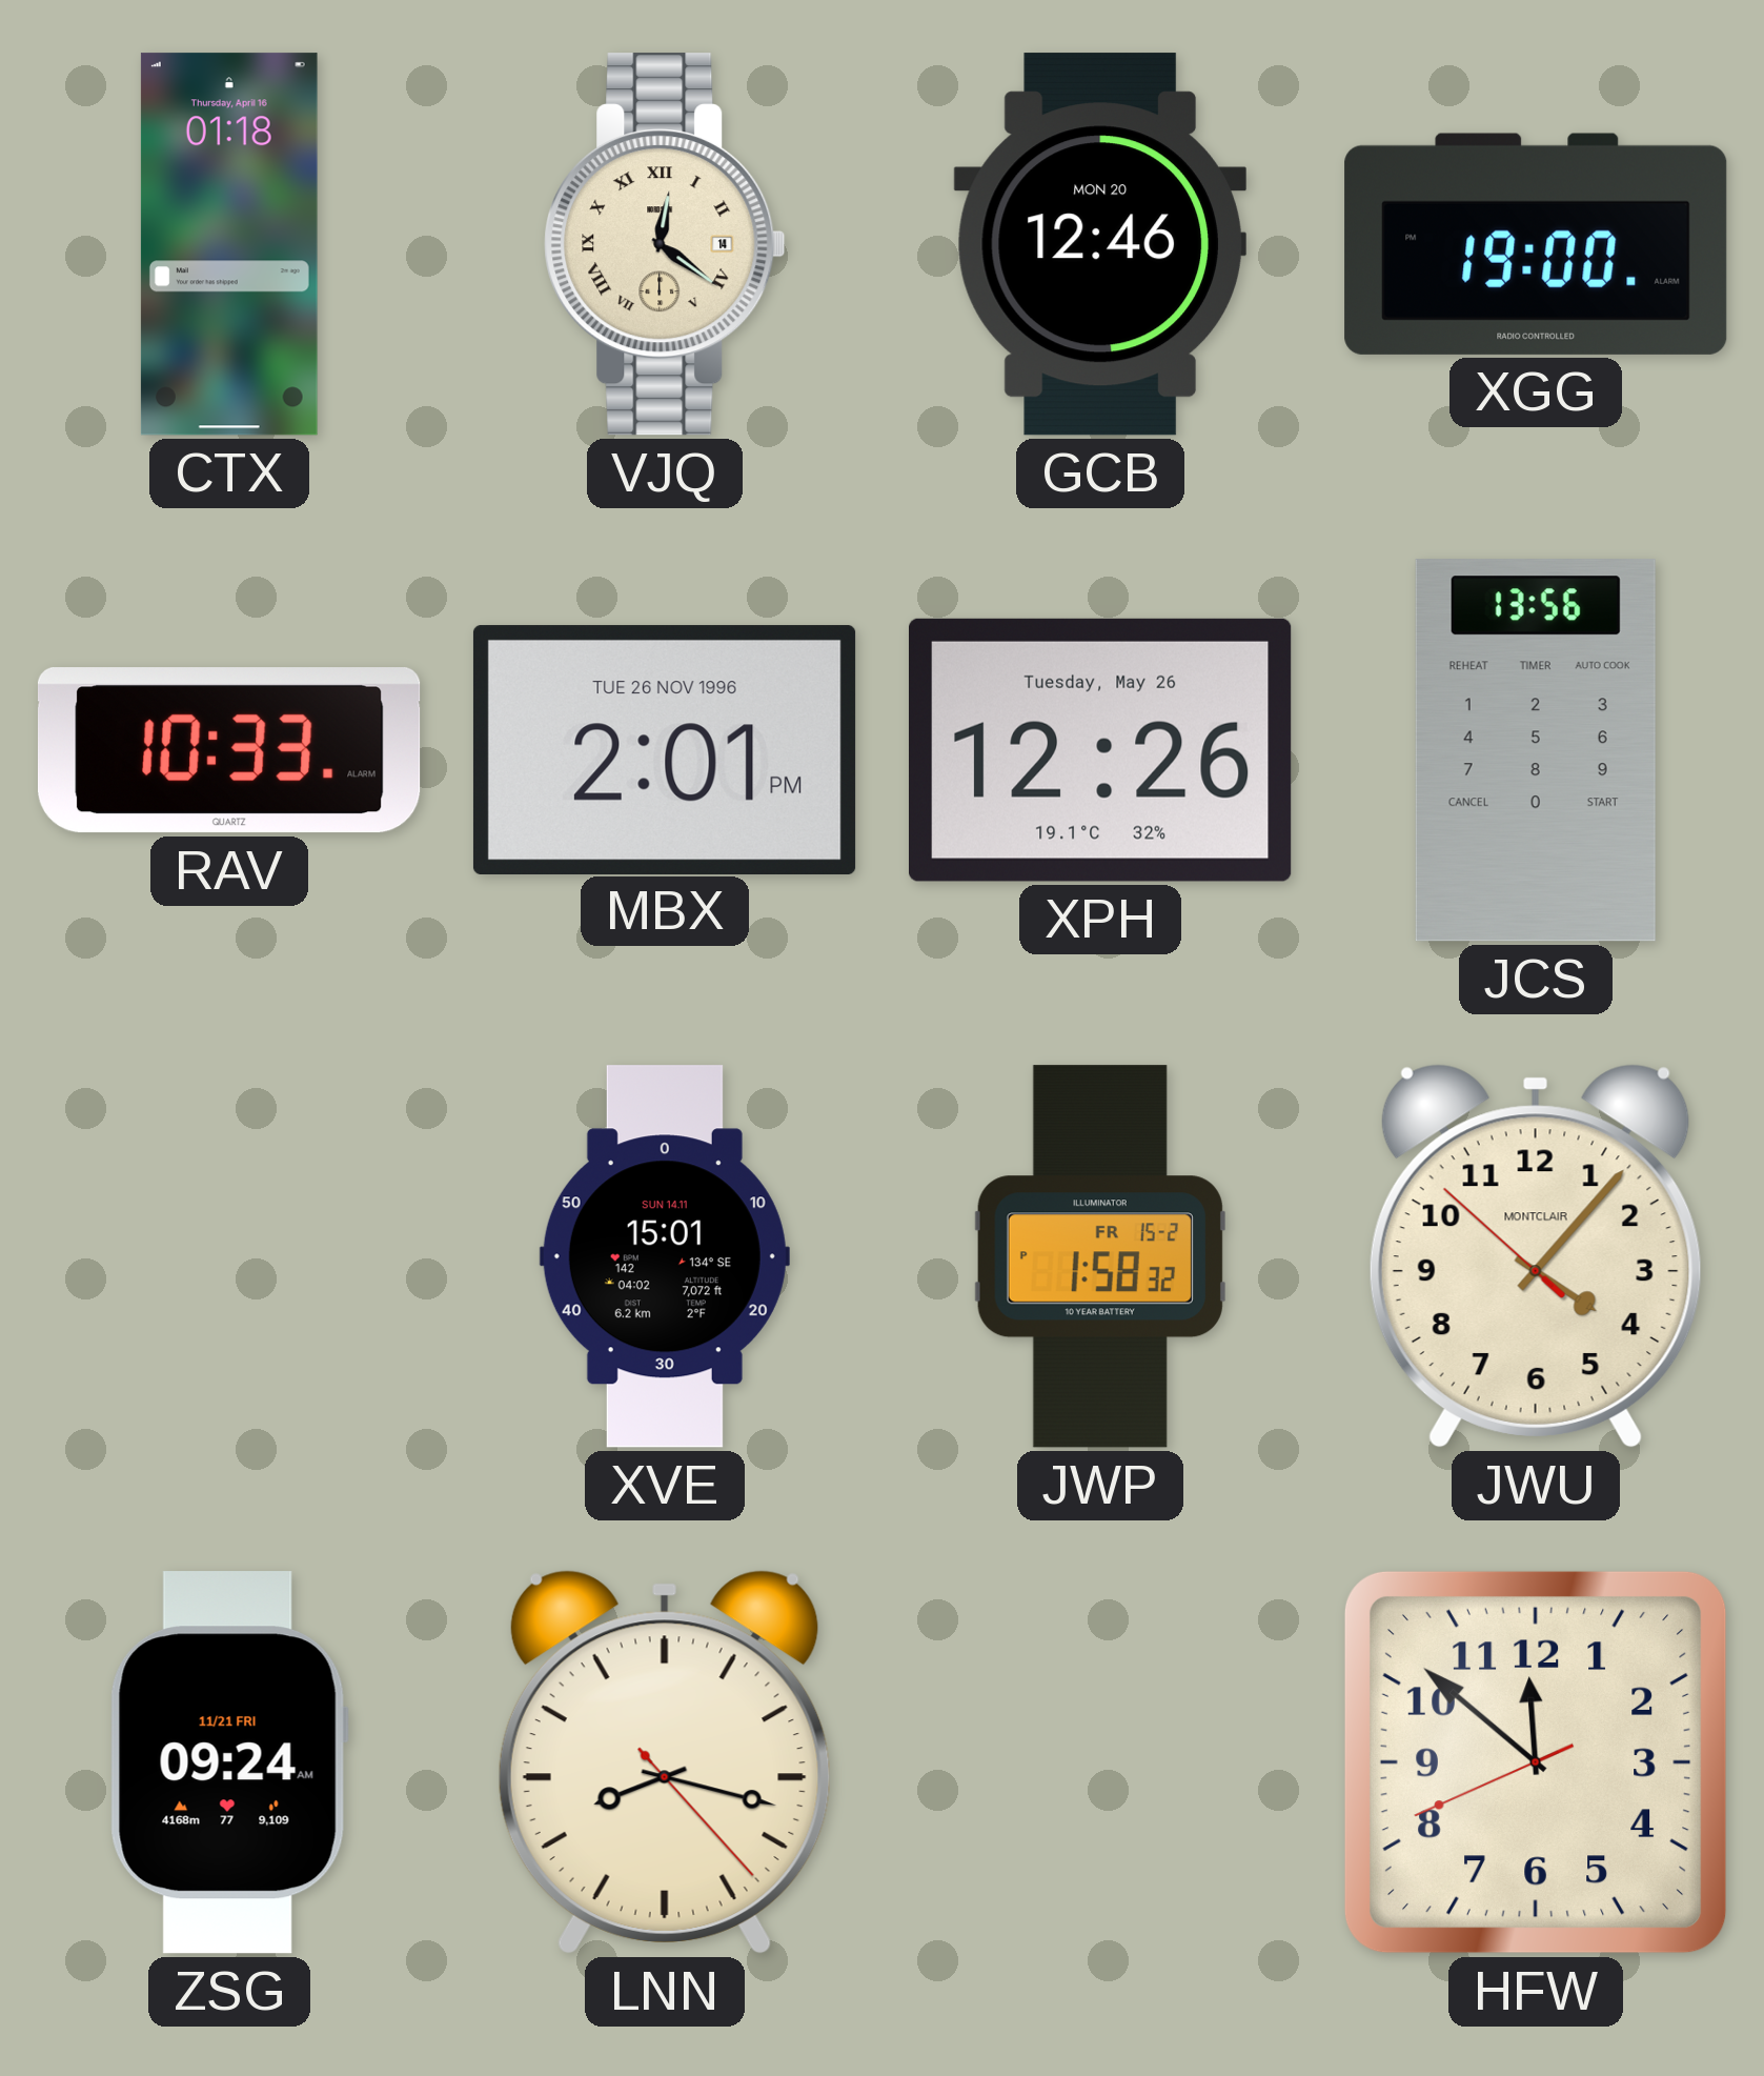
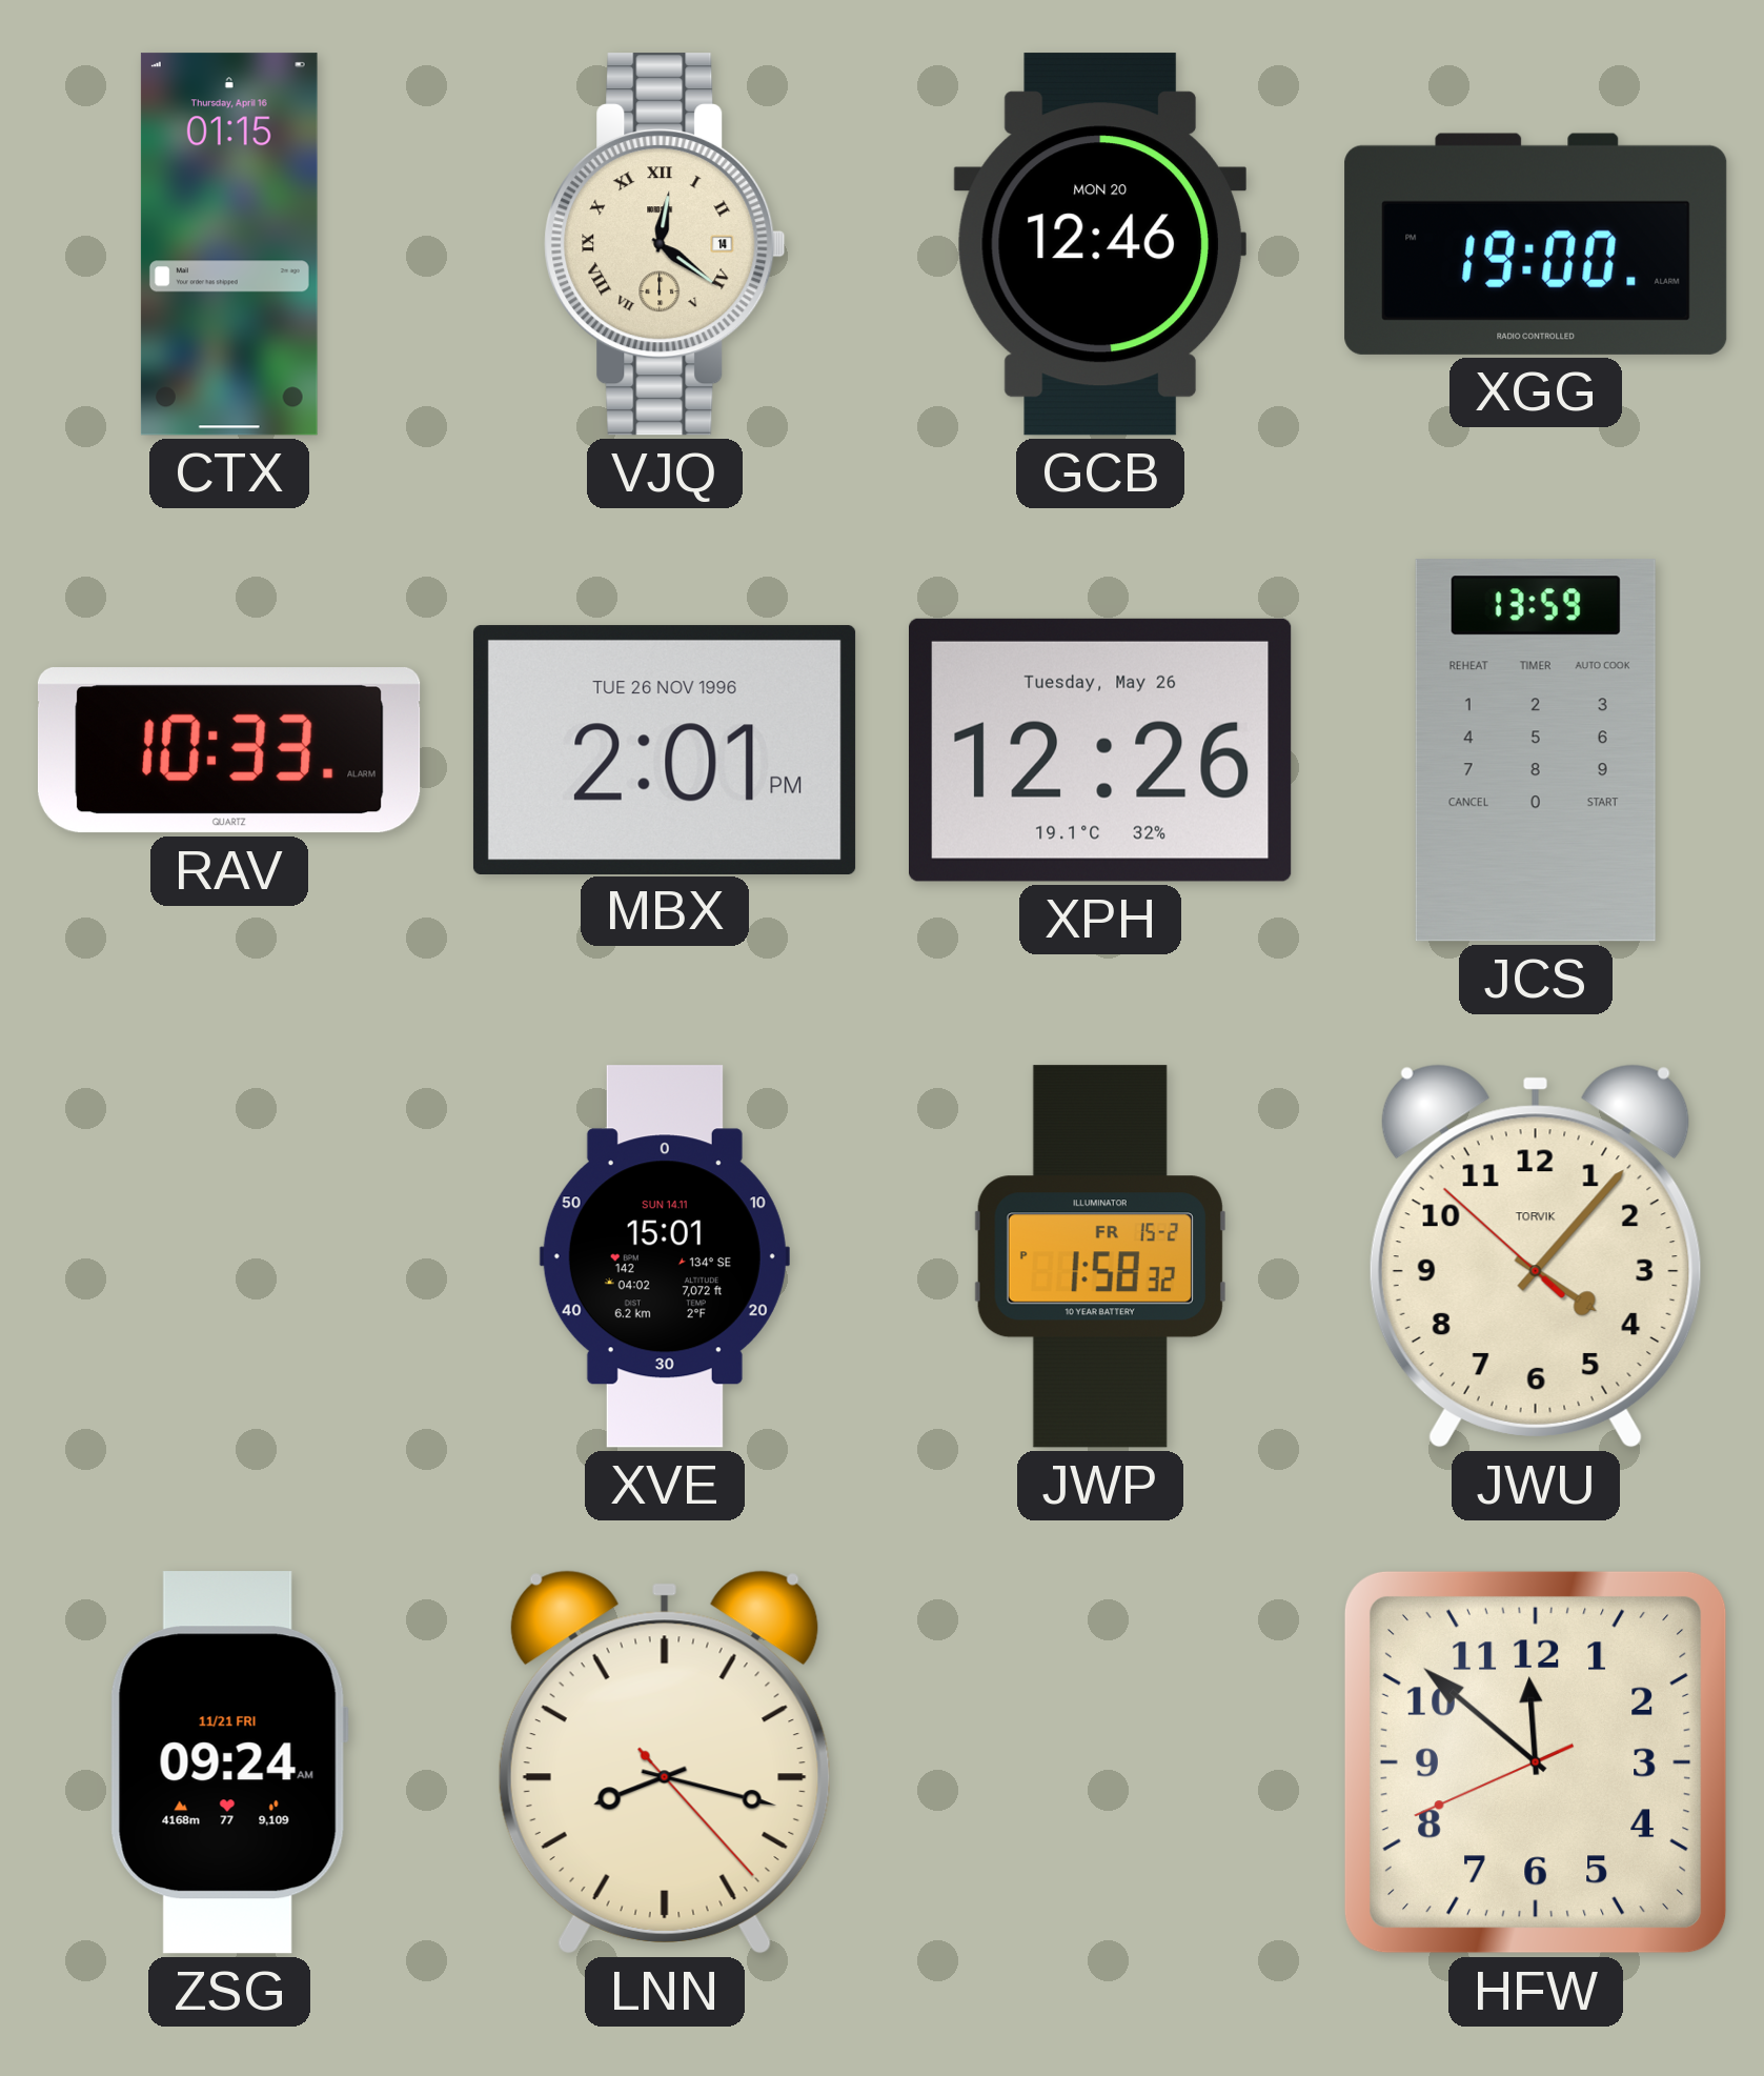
CTX: 01:18 -> 01:15
JCS: 13:56 -> 13:59
JWU brand: MONTCLAIR -> TORVIK
